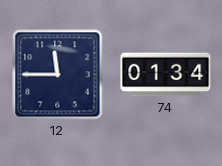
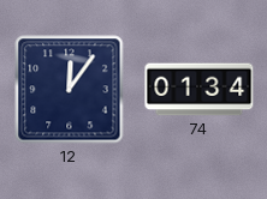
12: 11:45 -> 12:06
